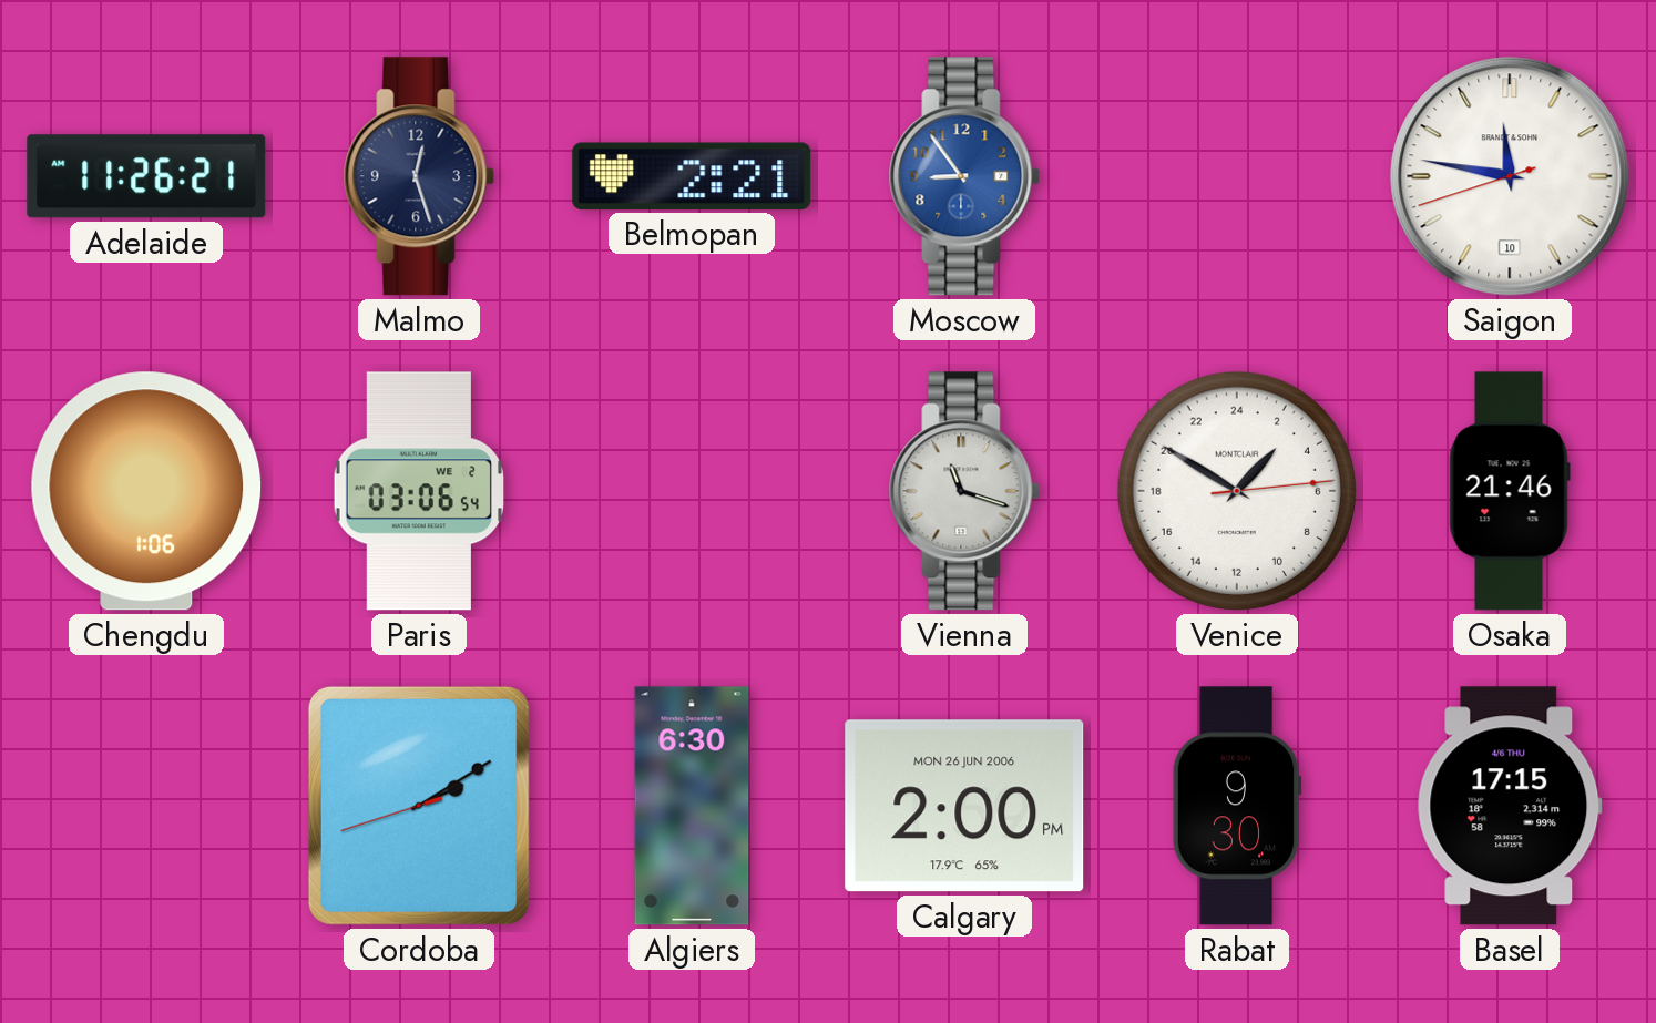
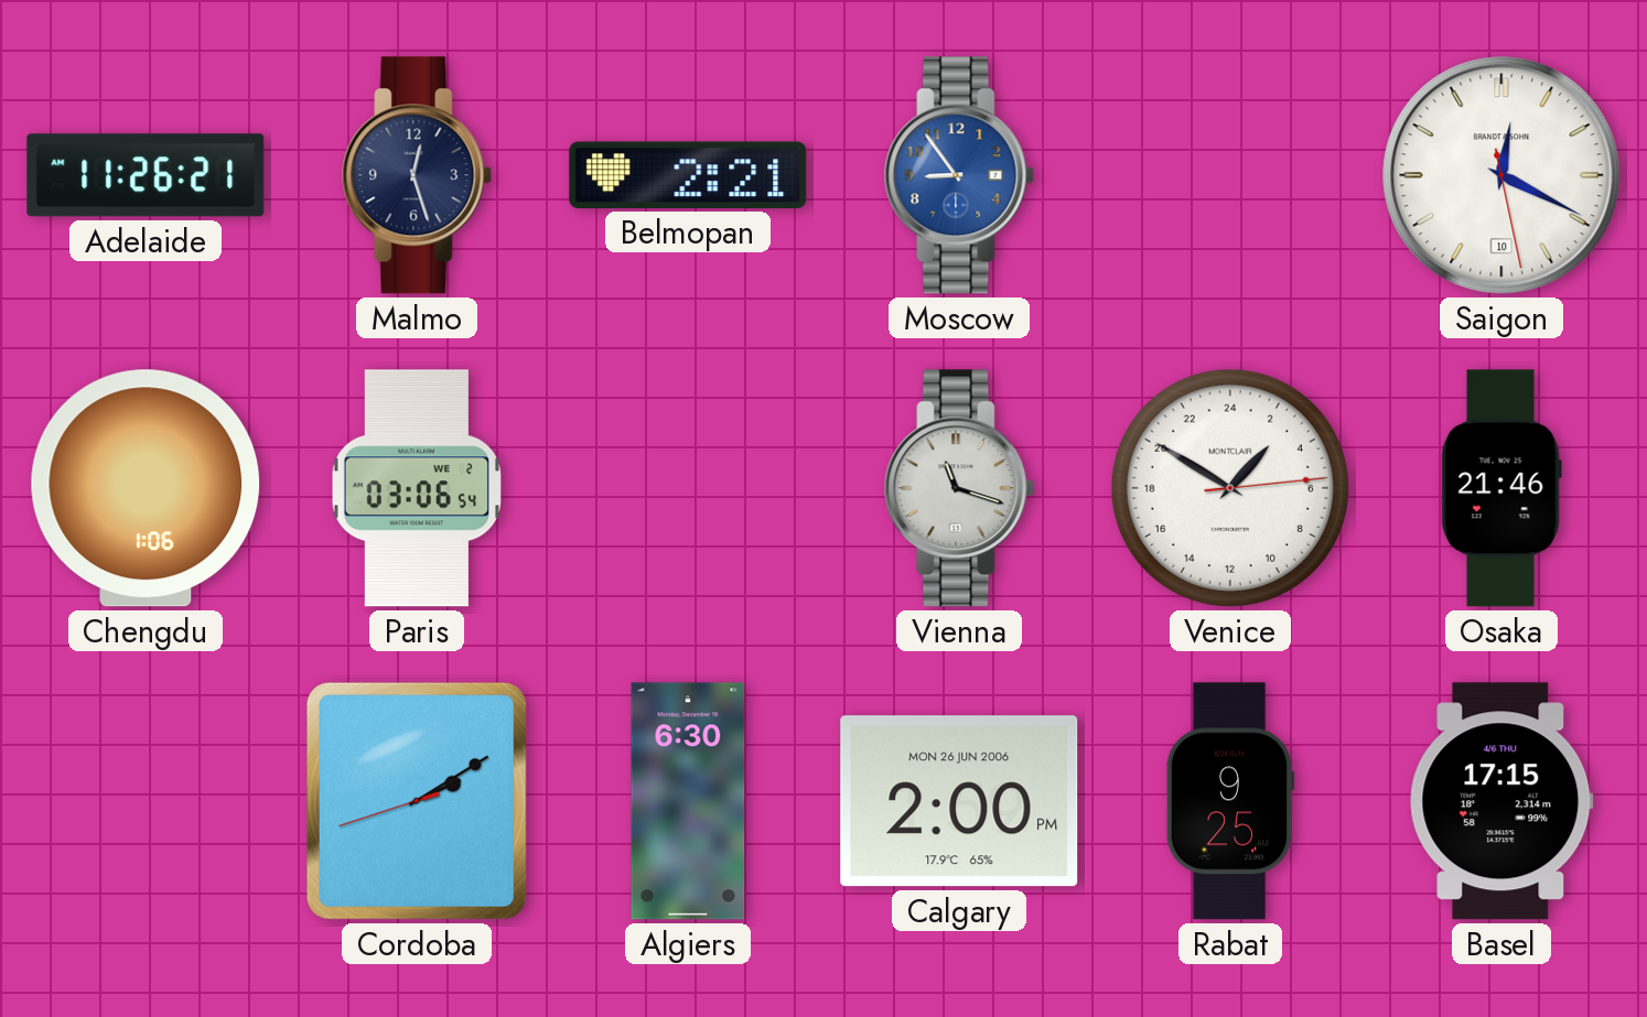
Saigon: 11:46 -> 12:19
Rabat: 9:30 -> 9:25
